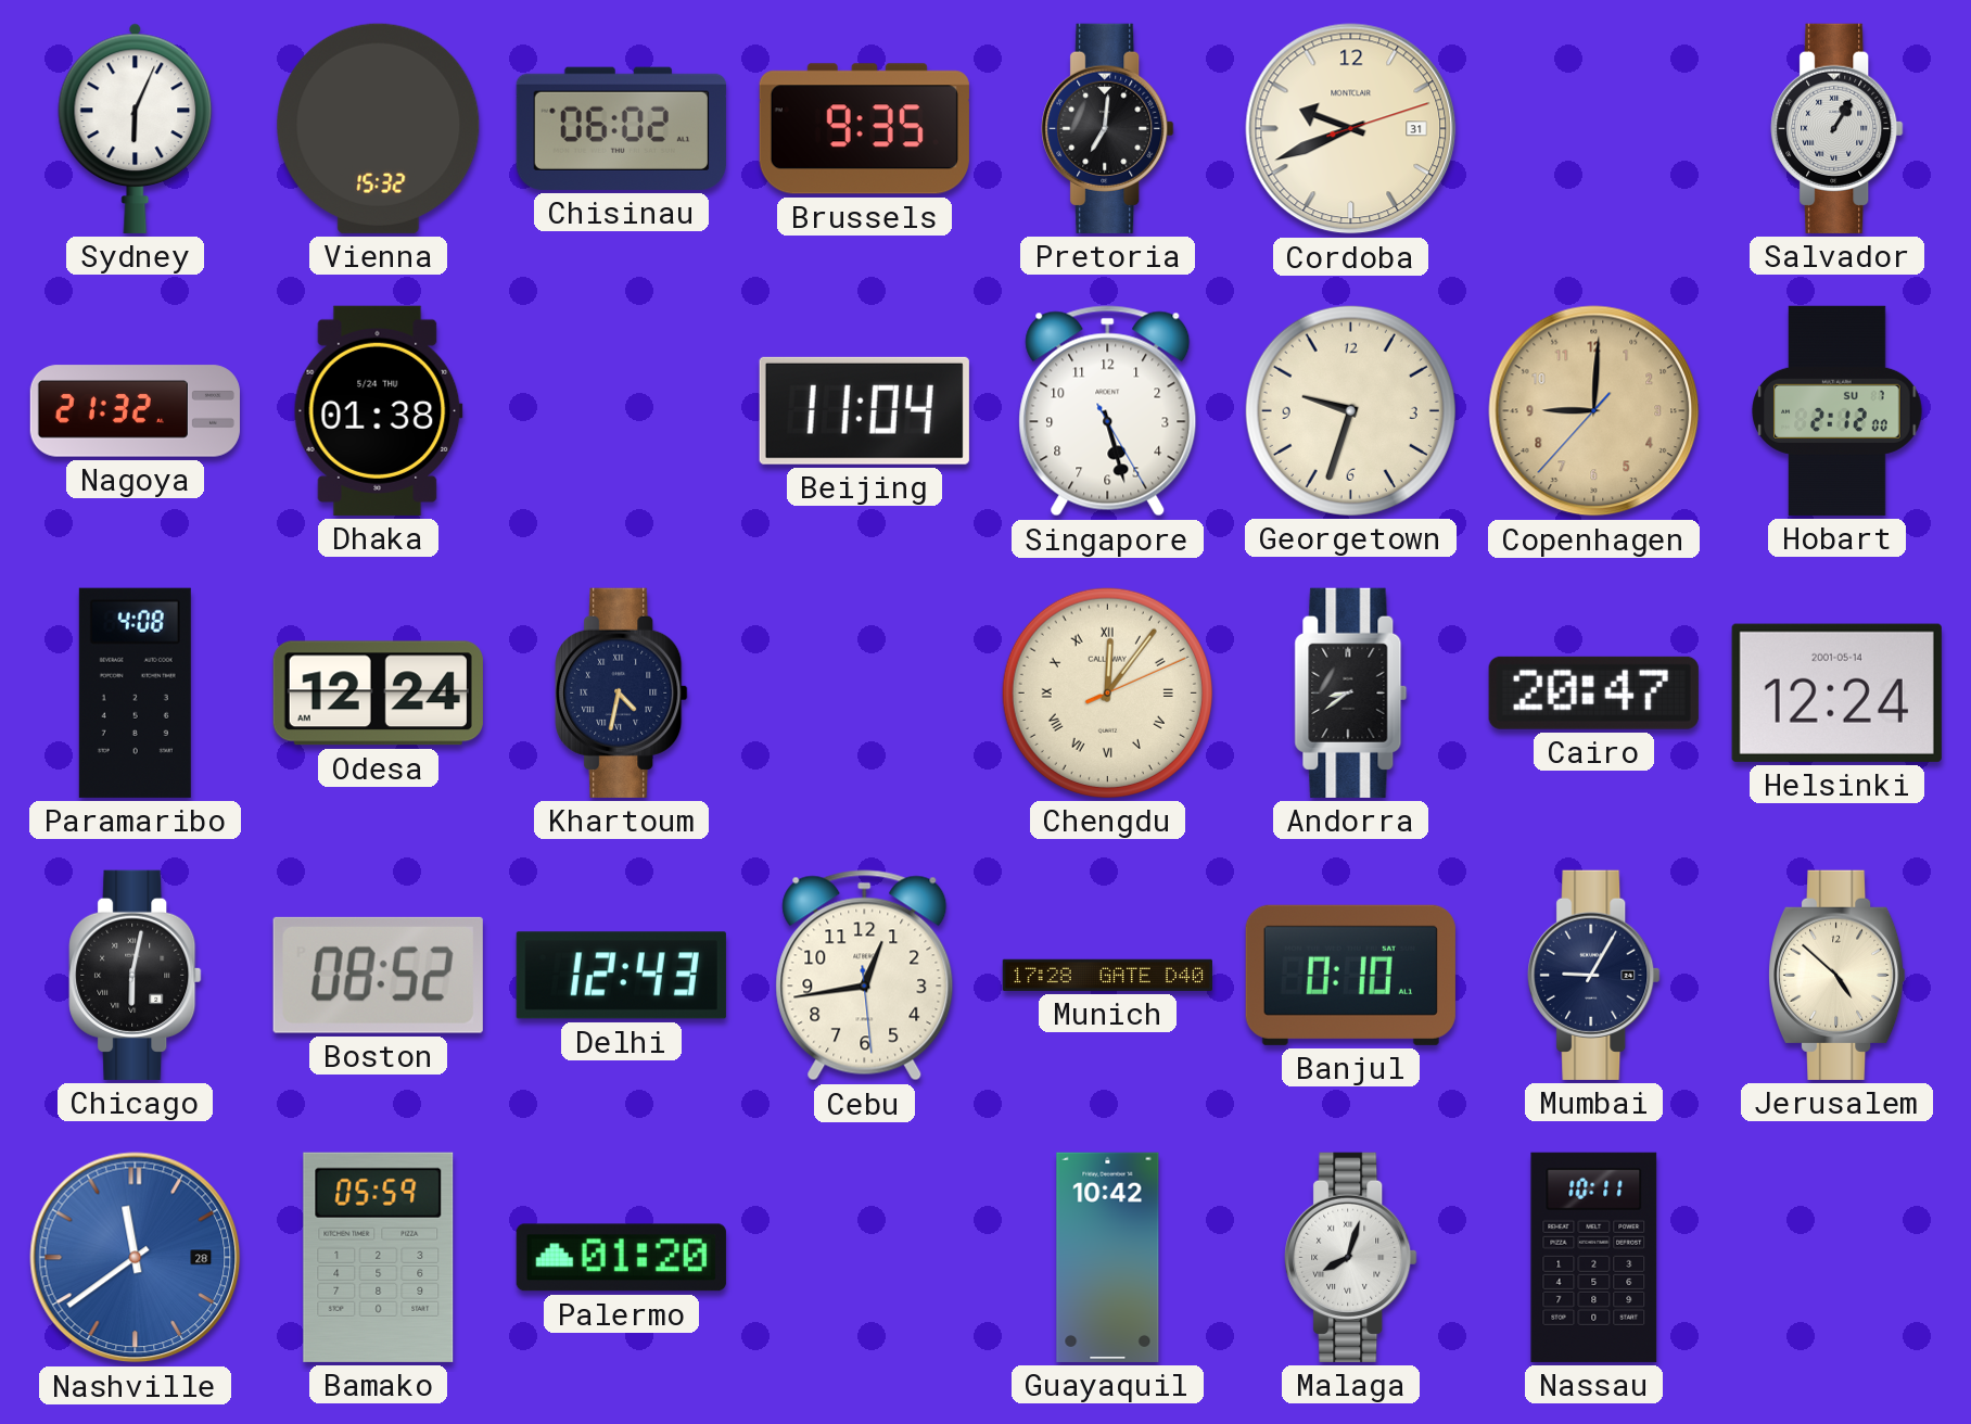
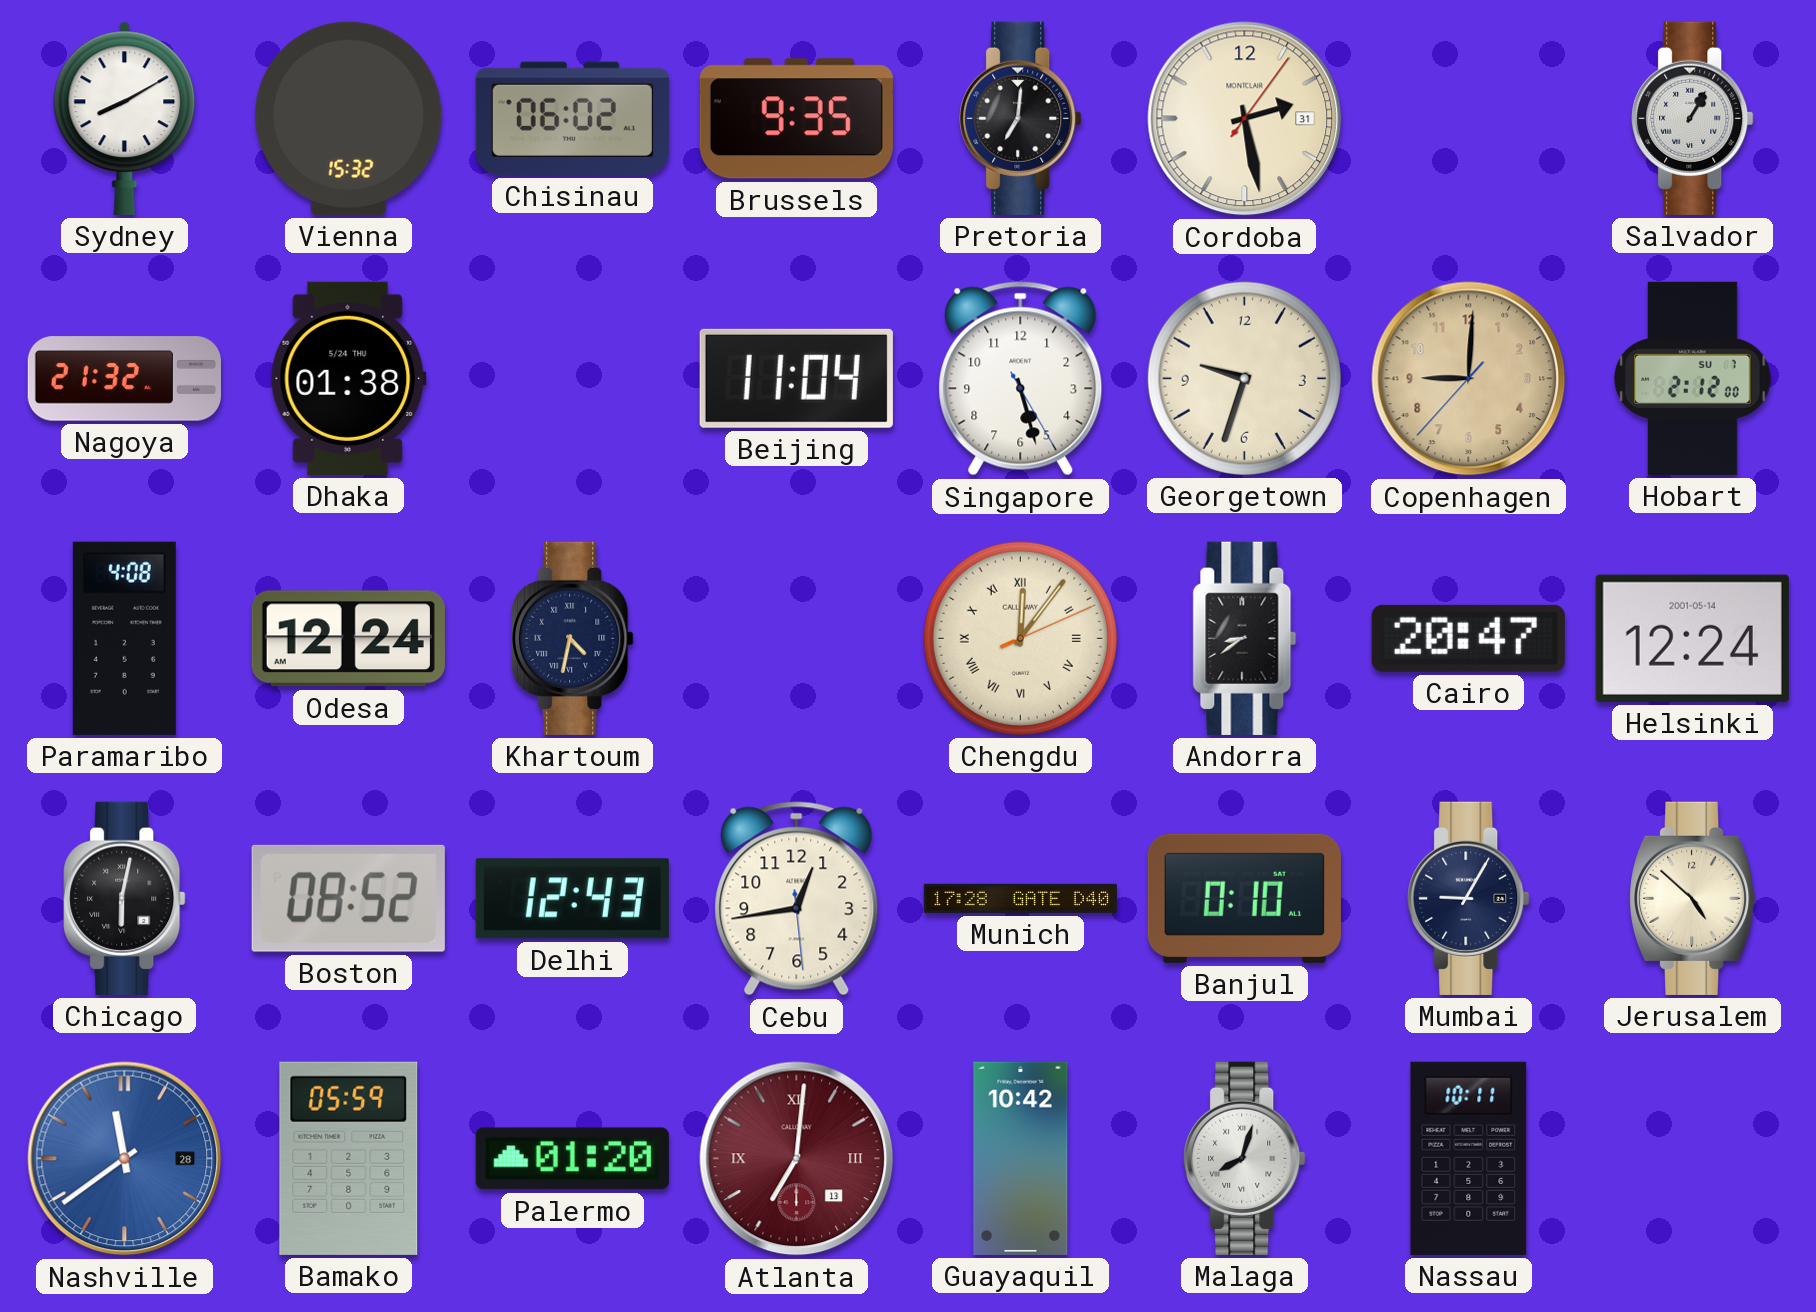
Sydney: 6:04 -> 8:10
Cordoba: 9:41 -> 2:28
Atlanta: none -> 7:01
